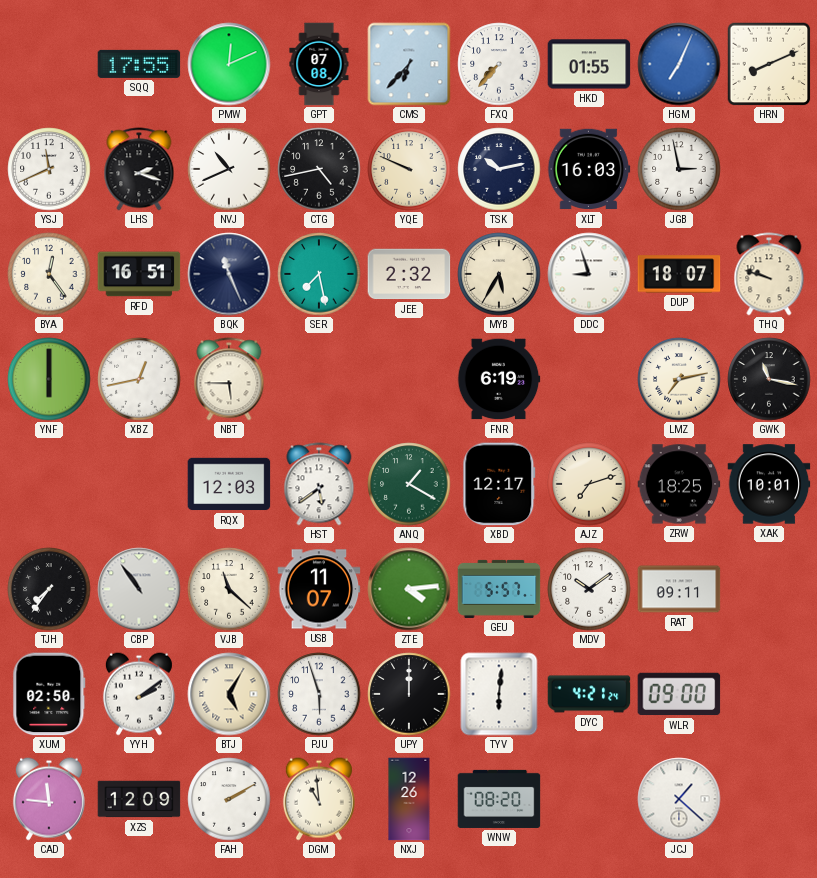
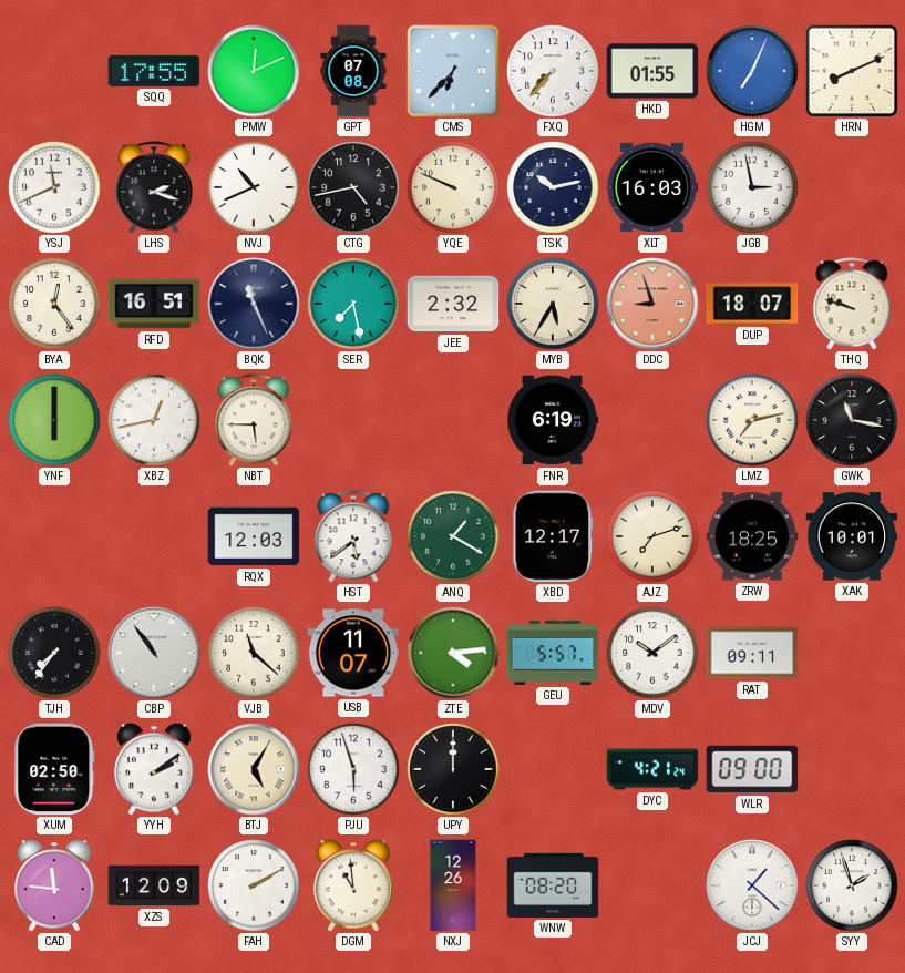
DDC dial: white -> salmon
TYV: 6:01 -> none
SYY: none -> 1:57
